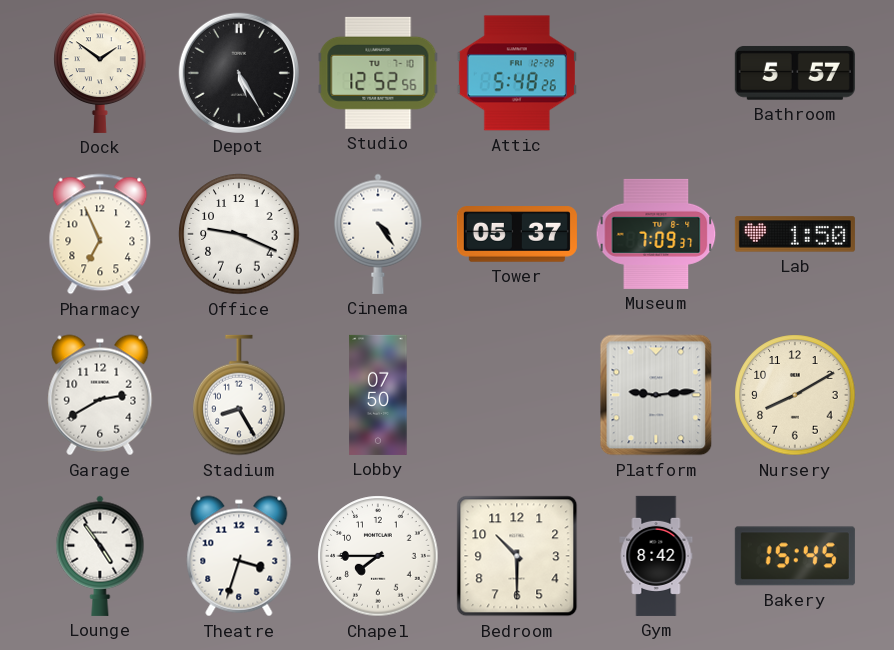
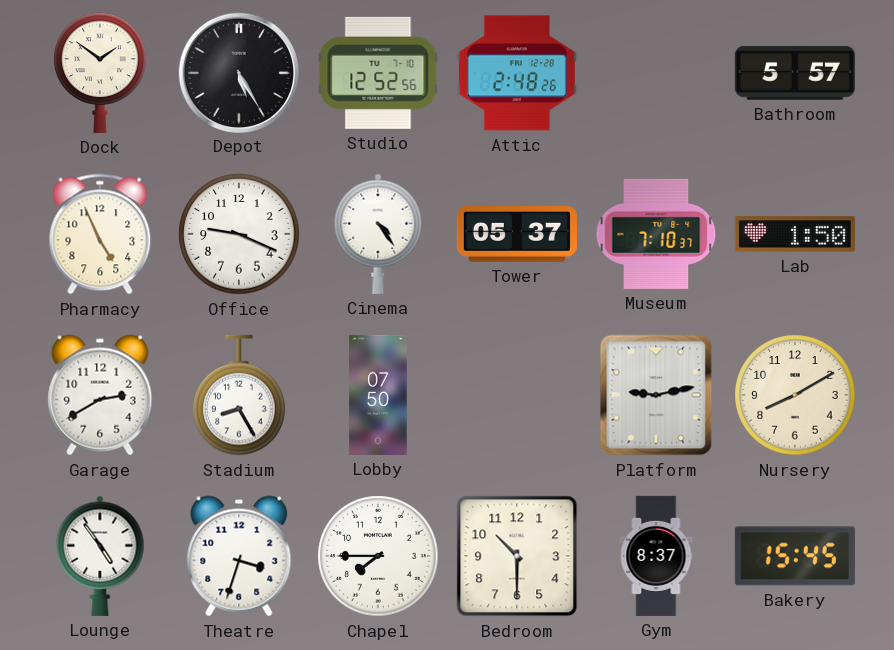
Attic: 5:48 -> 2:48
Pharmacy: 6:56 -> 4:56
Museum: 7:09 -> 7:10
Platform: 9:14 -> 9:13
Gym: 8:42 -> 8:37
